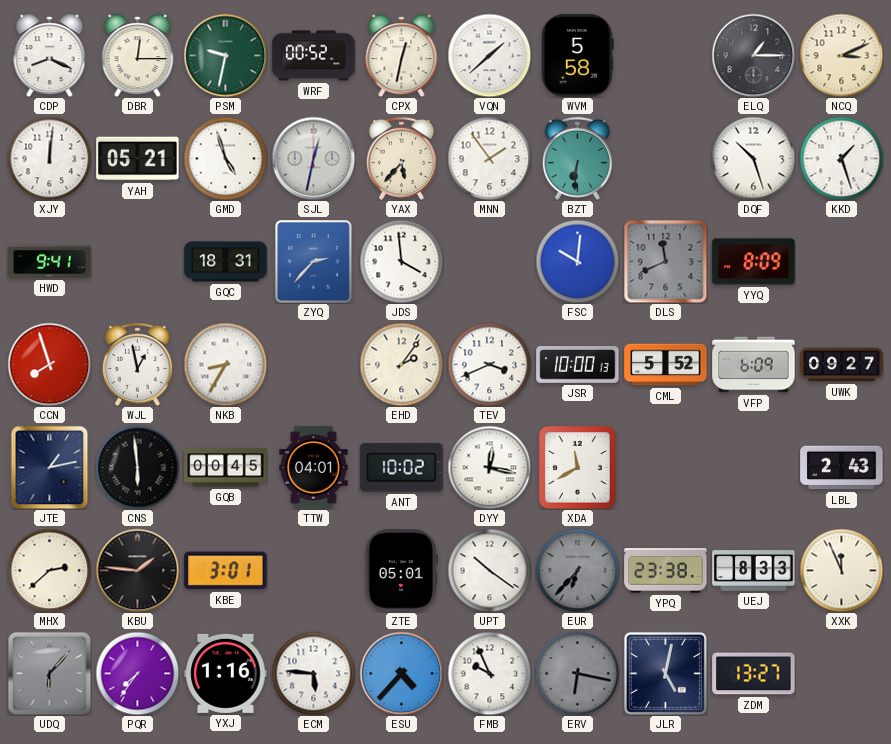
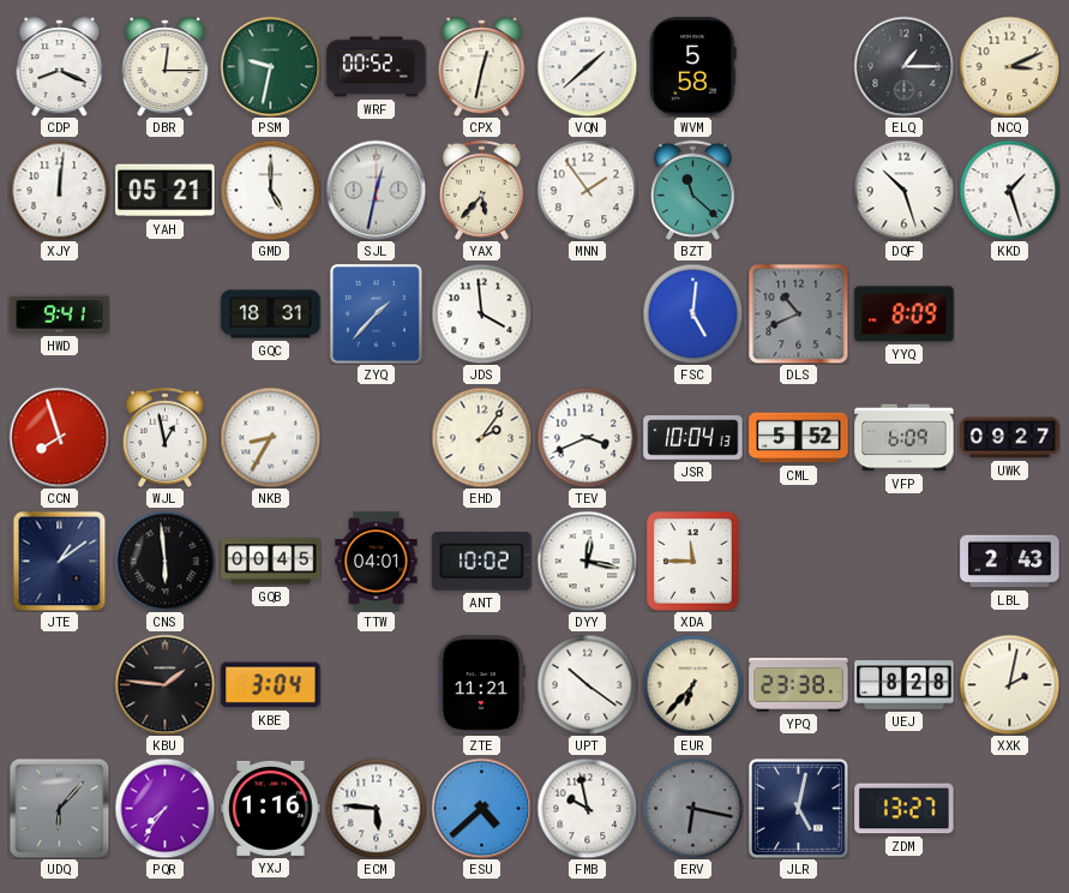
GMD: 4:57 -> 5:00
BZT: 6:31 -> 11:22
ZYQ: 2:37 -> 1:37
FSC: 10:01 -> 5:01
DLS: 11:41 -> 10:41
JSR: 10:00 -> 10:04
JTE: 1:13 -> 1:09
XDA: 11:40 -> 11:45
MHX: 2:38 -> none
KBE: 3:01 -> 3:04
ZTE: 05:01 -> 11:21
EUR dial: grey -> cream
UEJ: 8:33 -> 8:28
XXK: 11:56 -> 2:02
ESU: 4:37 -> 4:38
FMB: 9:56 -> 9:58
